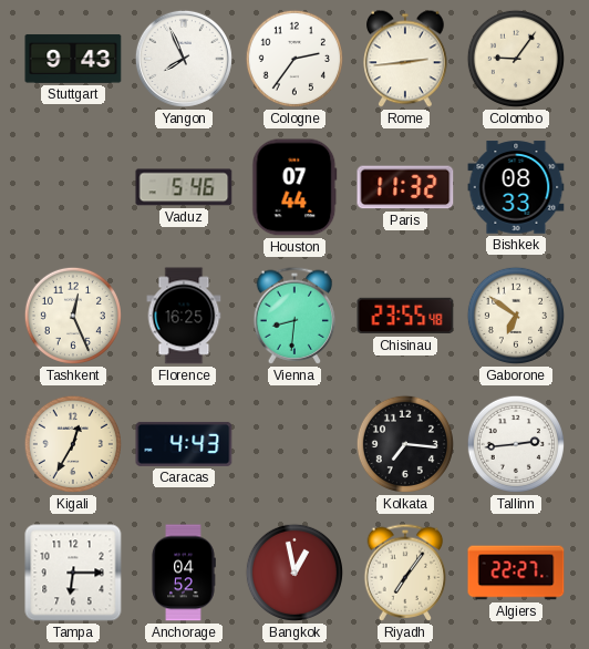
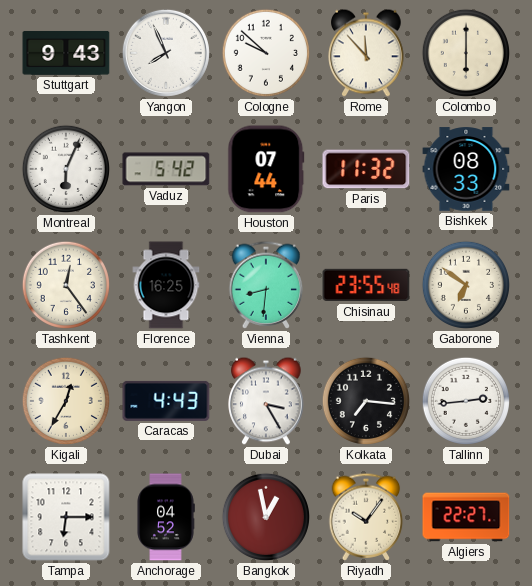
Cologne: 2:36 -> 9:52
Rome: 2:44 -> 11:53
Colombo: 9:06 -> 6:00
Montreal: none -> 6:04
Vaduz: 5:46 -> 5:42
Tashkent: 12:26 -> 12:24
Dubai: none -> 3:25
Riyadh: 7:06 -> 10:06
